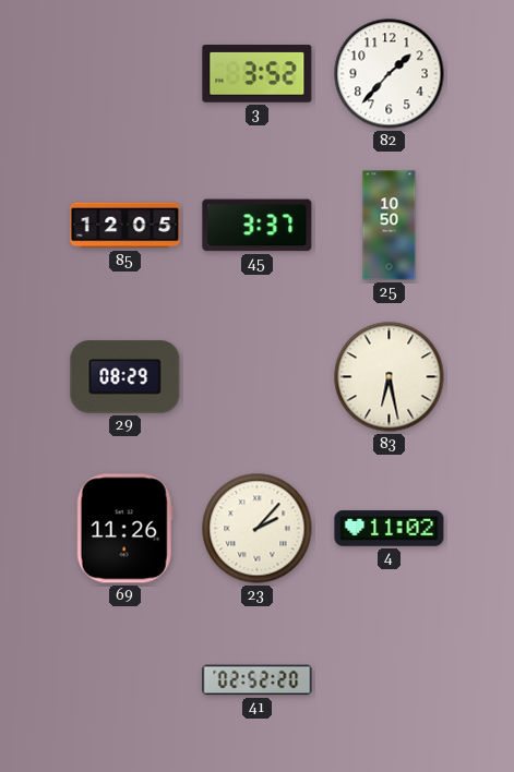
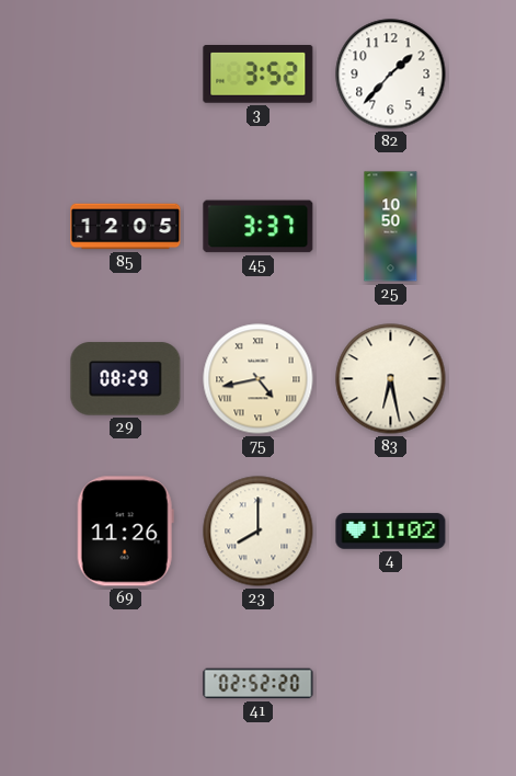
75: none -> 4:43
23: 2:07 -> 8:00
